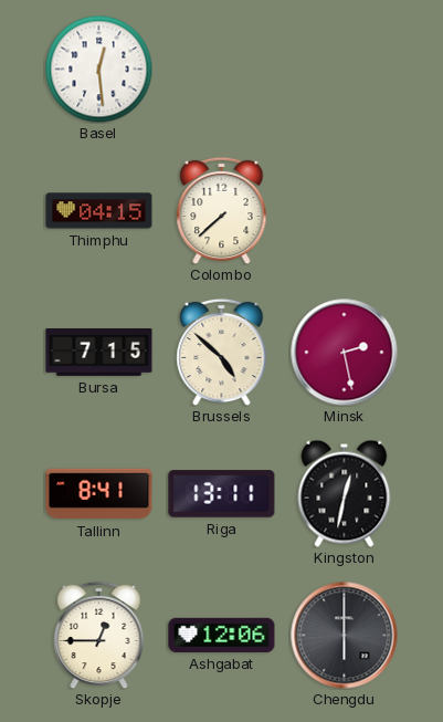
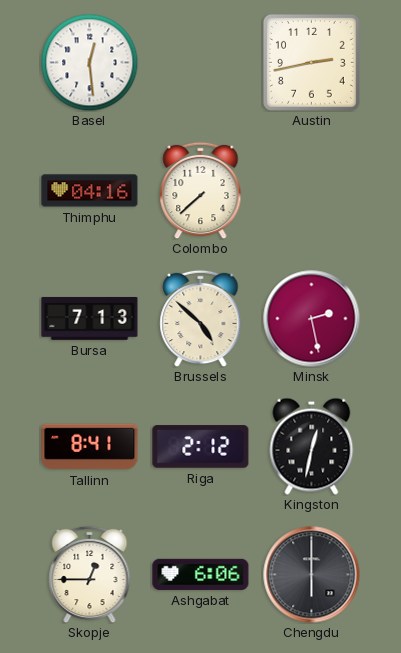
Austin: none -> 2:43
Thimphu: 04:15 -> 04:16
Bursa: 7:15 -> 7:13
Riga: 13:11 -> 2:12
Ashgabat: 12:06 -> 6:06
